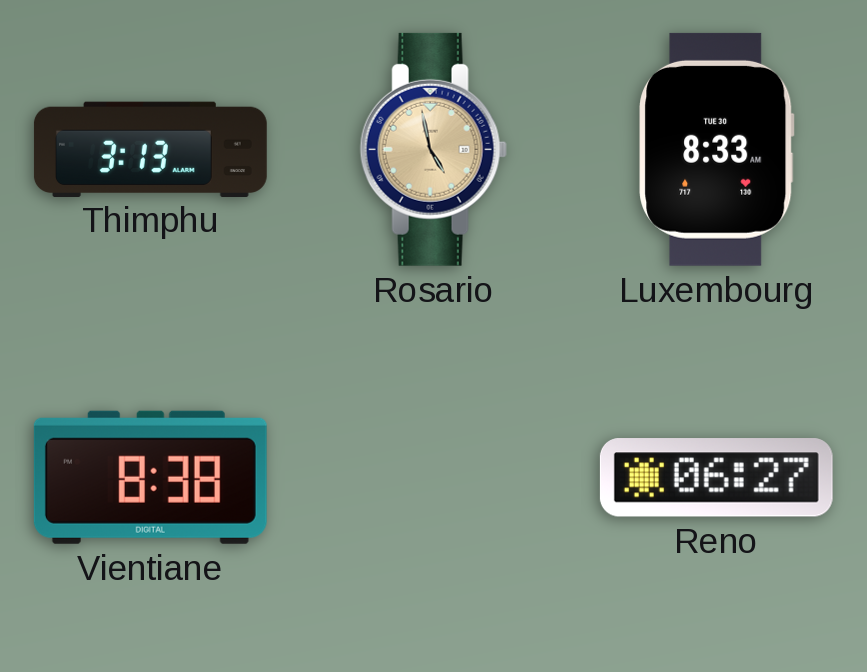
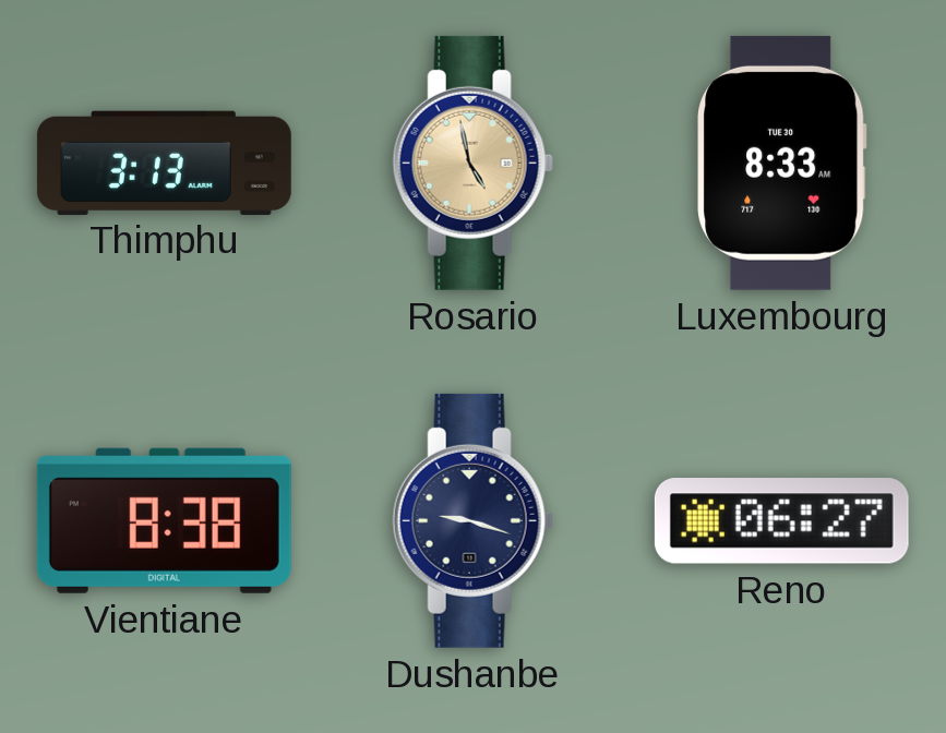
Dushanbe: none -> 9:18
